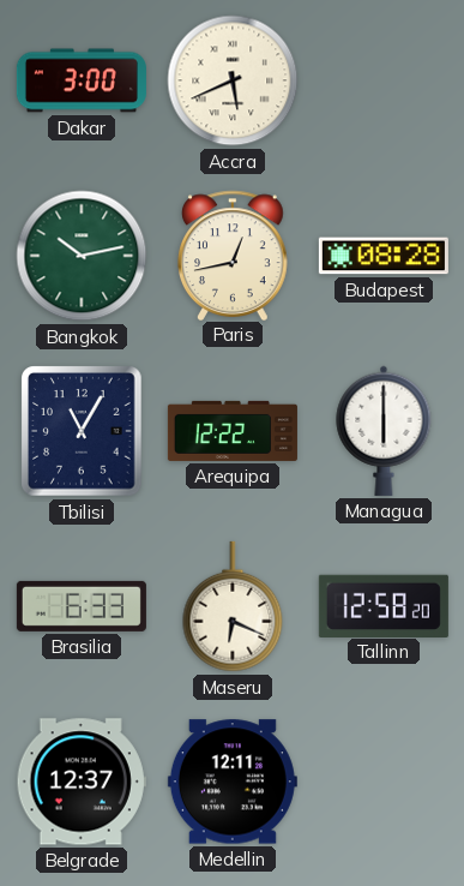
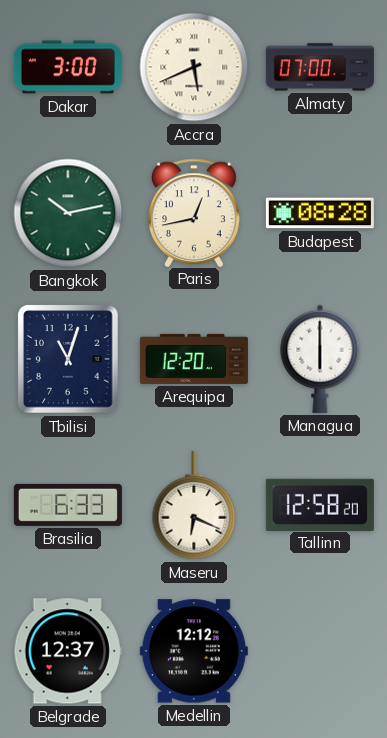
Almaty: none -> 07:00
Tbilisi: 11:05 -> 11:03
Arequipa: 12:22 -> 12:20
Medellin: 12:11 -> 12:12
